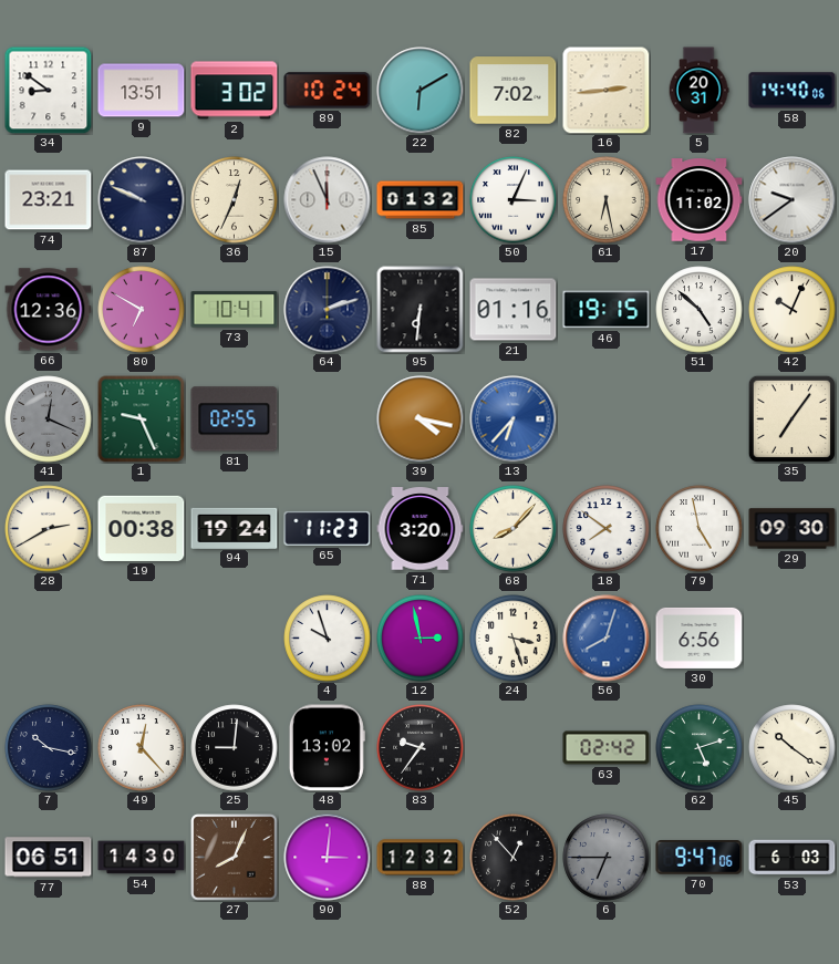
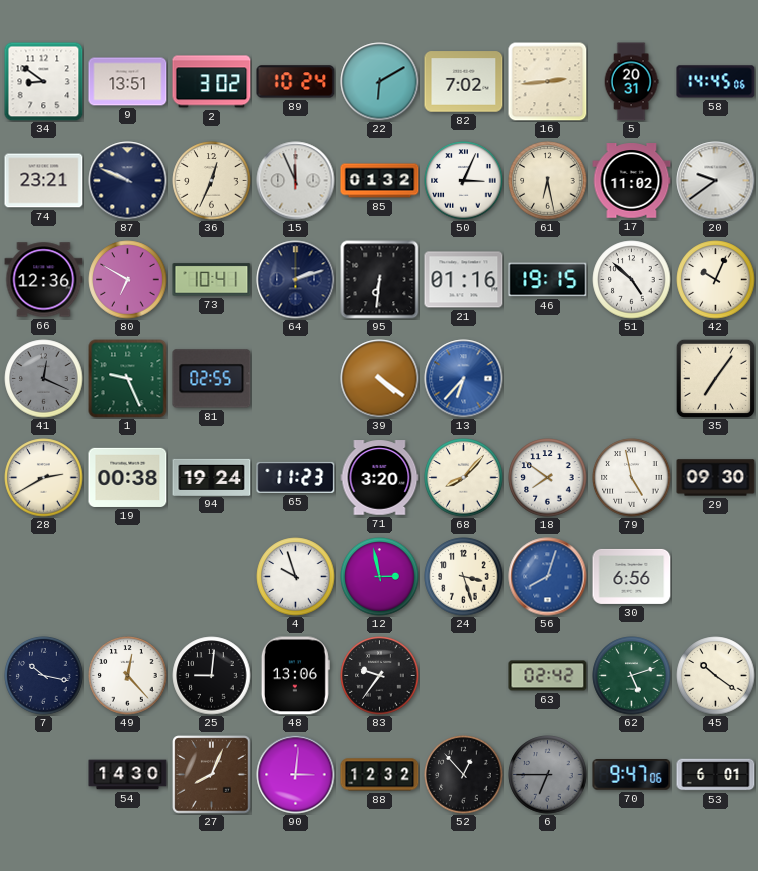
58: 14:40 -> 14:45
39: 4:17 -> 4:21
48: 13:02 -> 13:06
77: 06:51 -> none
53: 6:03 -> 6:01
